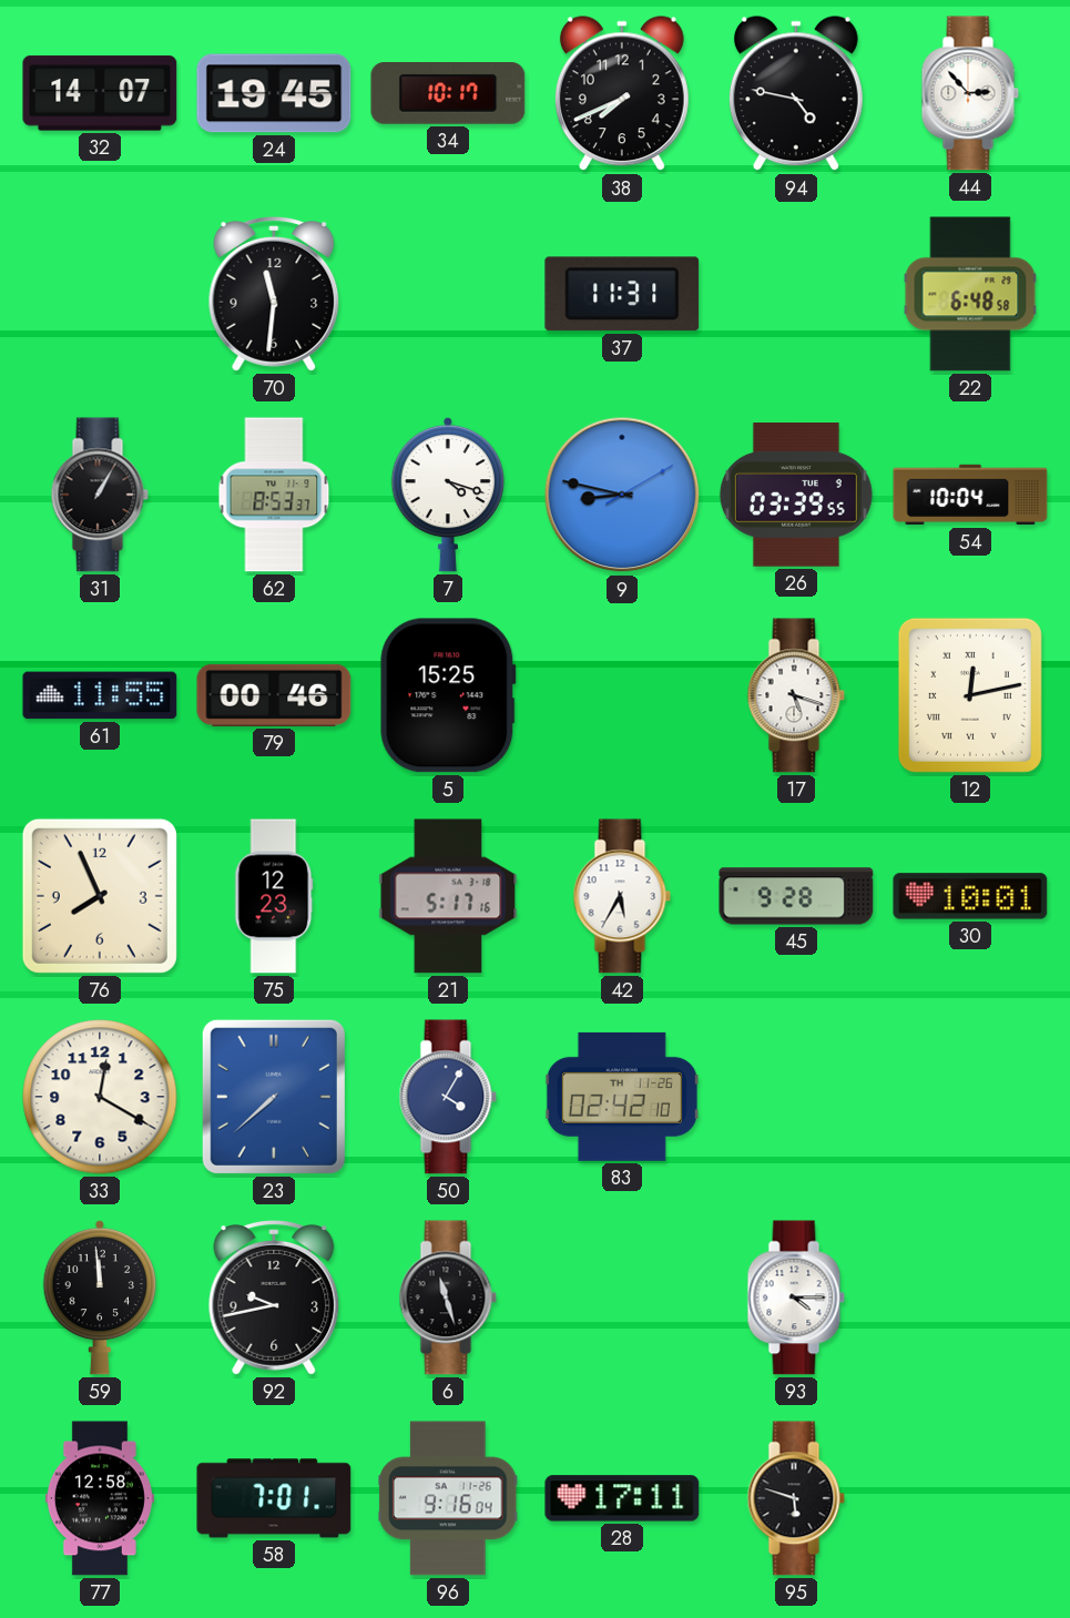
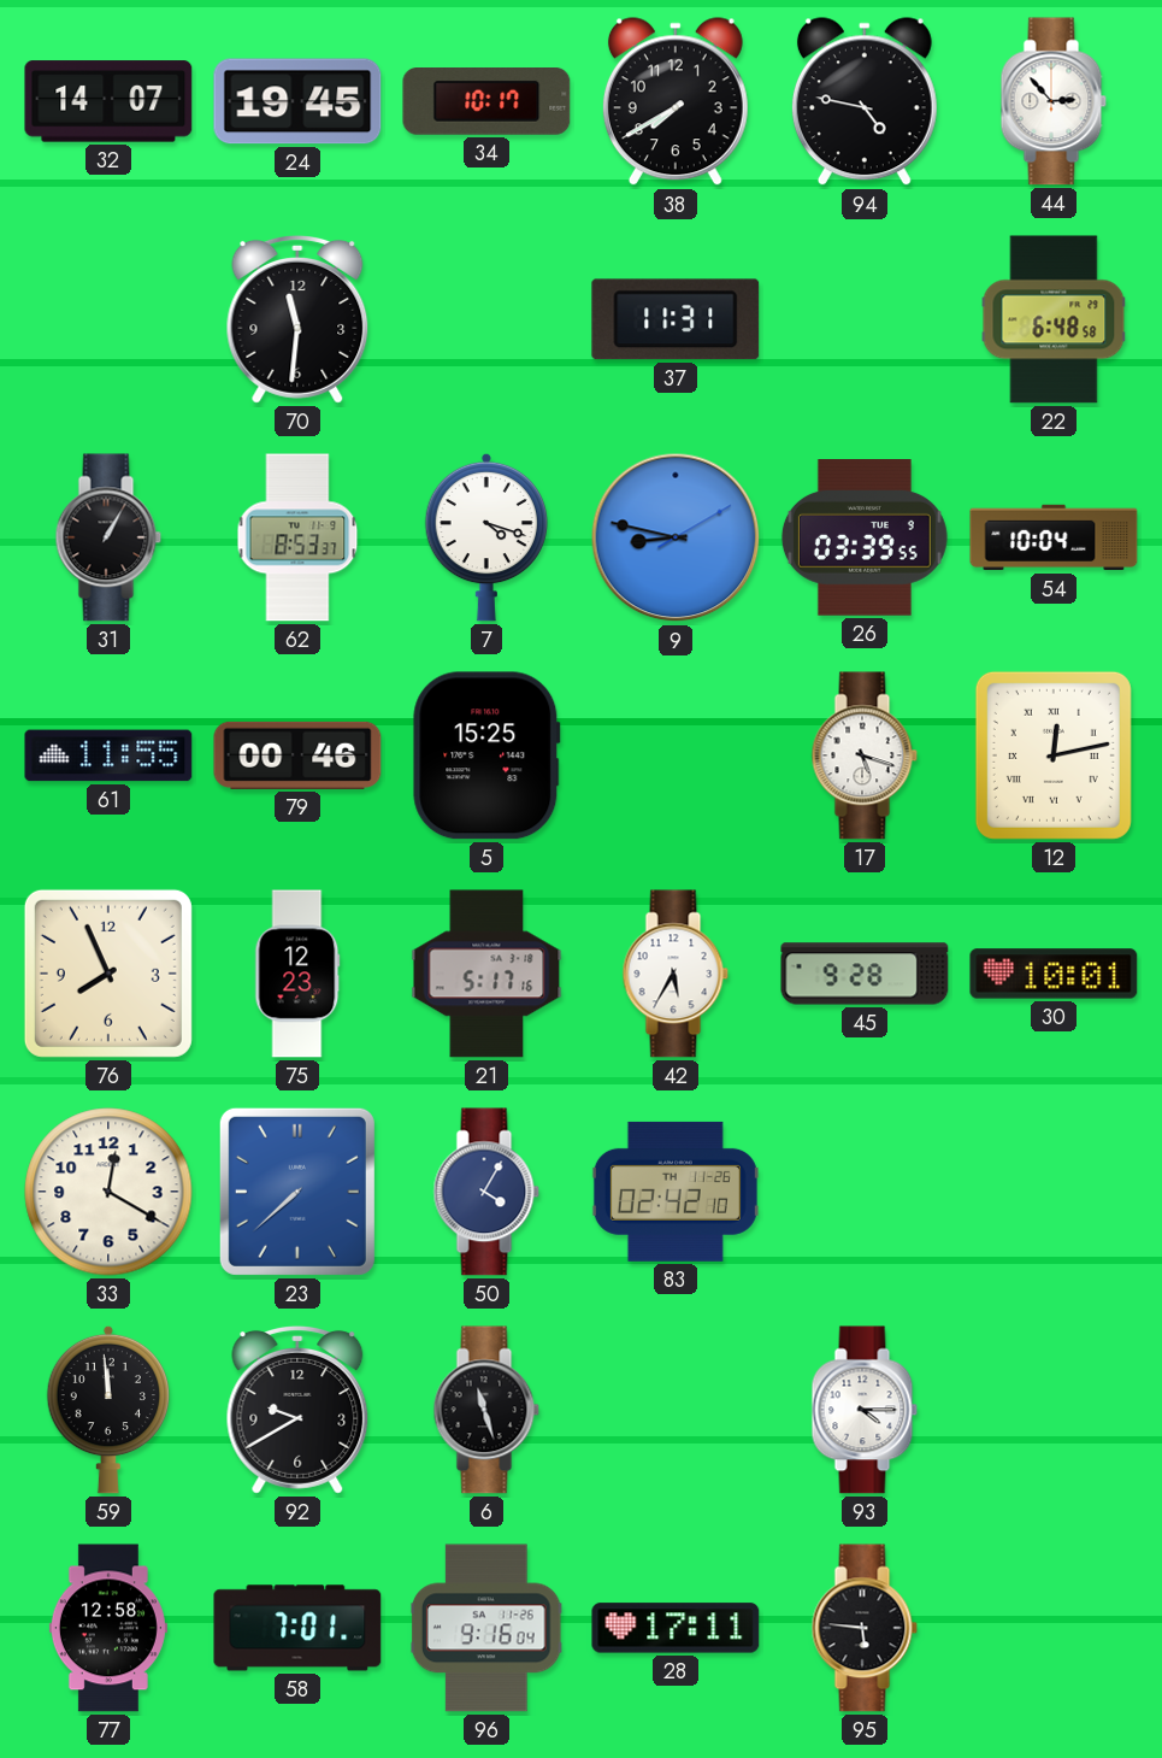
38: 7:41 -> 7:40
92: 9:43 -> 9:40
95: 5:48 -> 5:46
